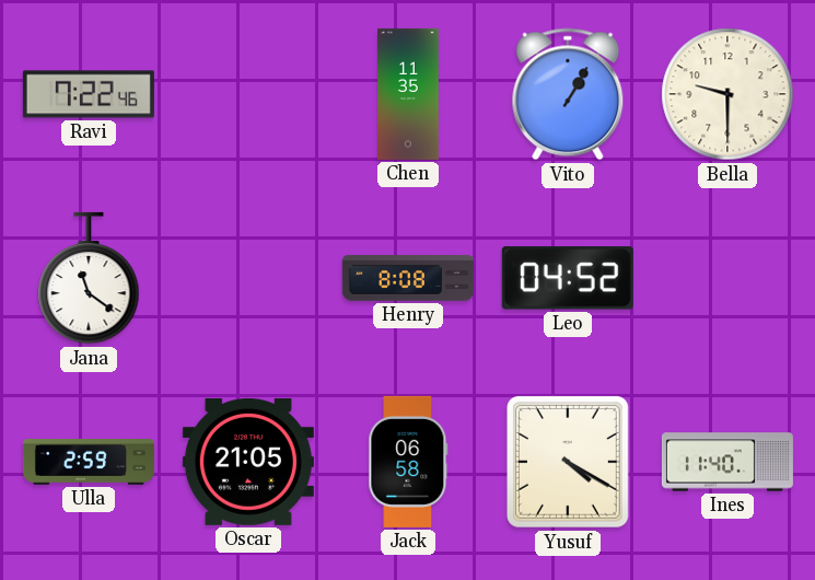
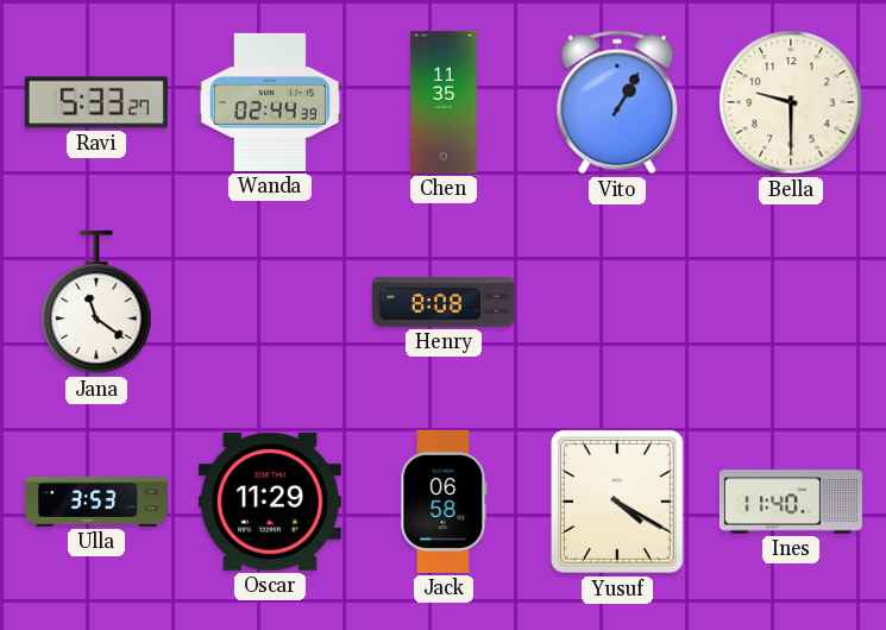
Ravi: 7:22 -> 5:33
Wanda: none -> 02:44
Leo: 04:52 -> none
Ulla: 2:59 -> 3:53
Oscar: 21:05 -> 11:29
